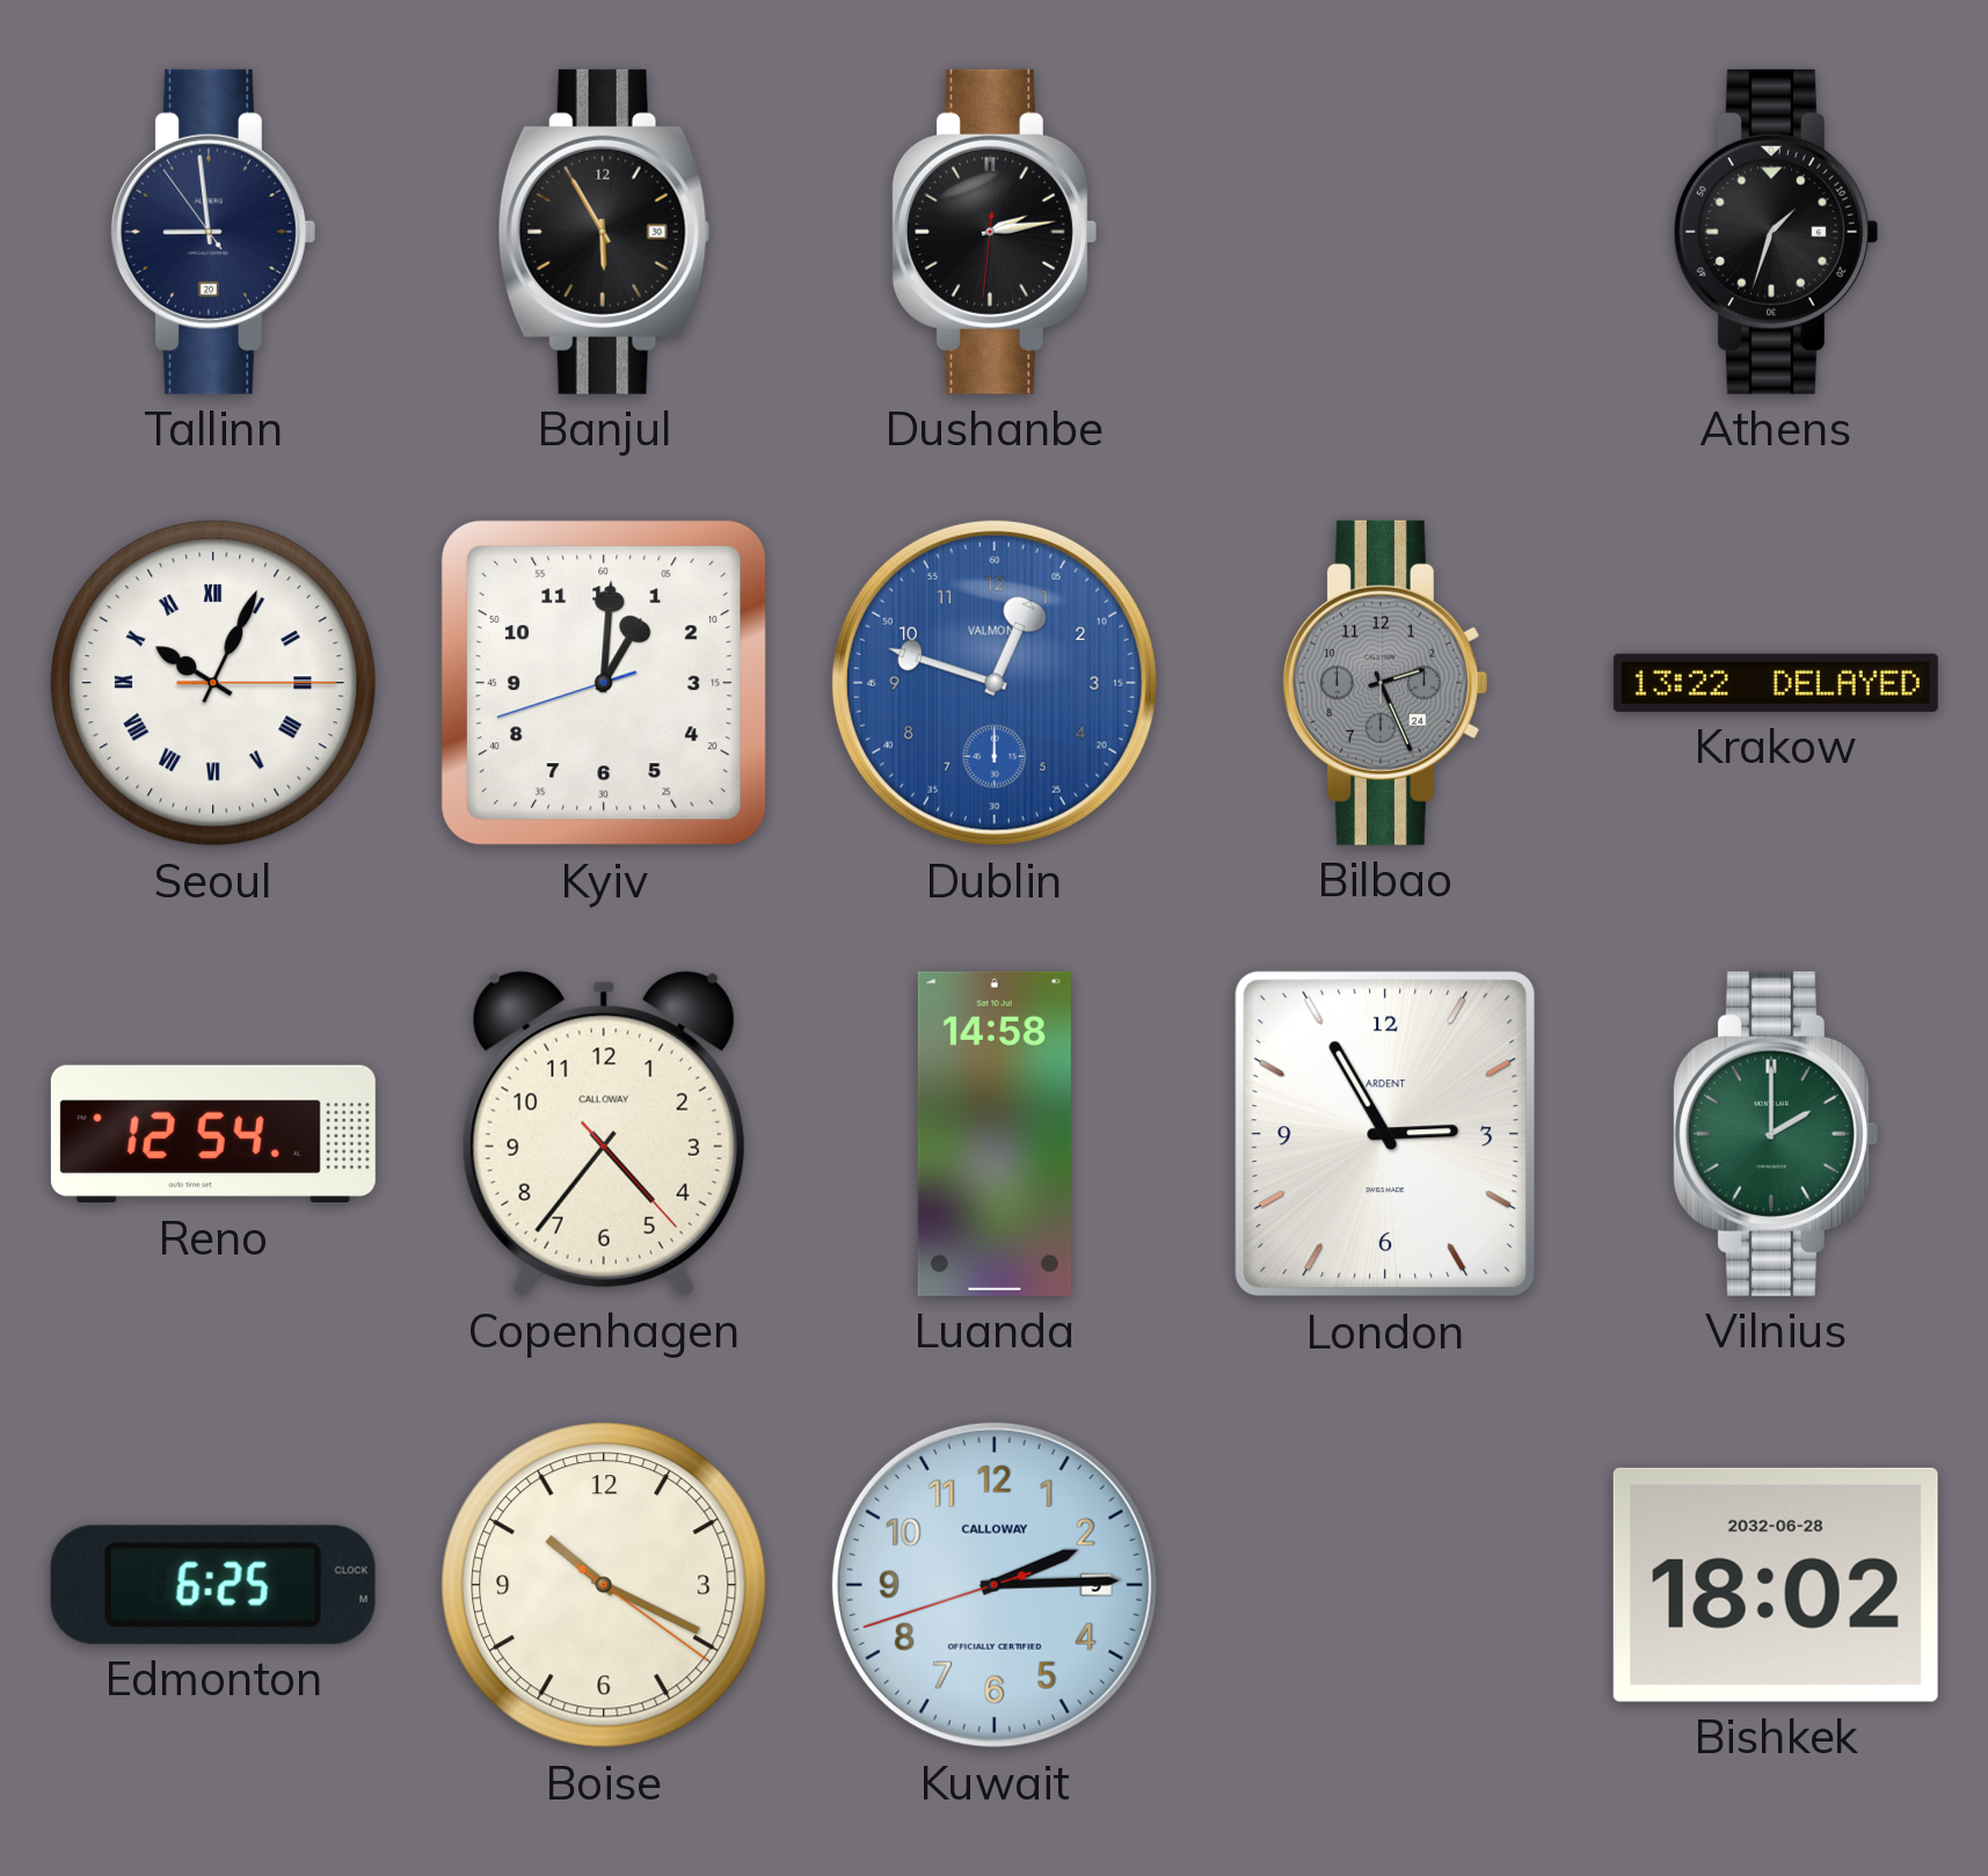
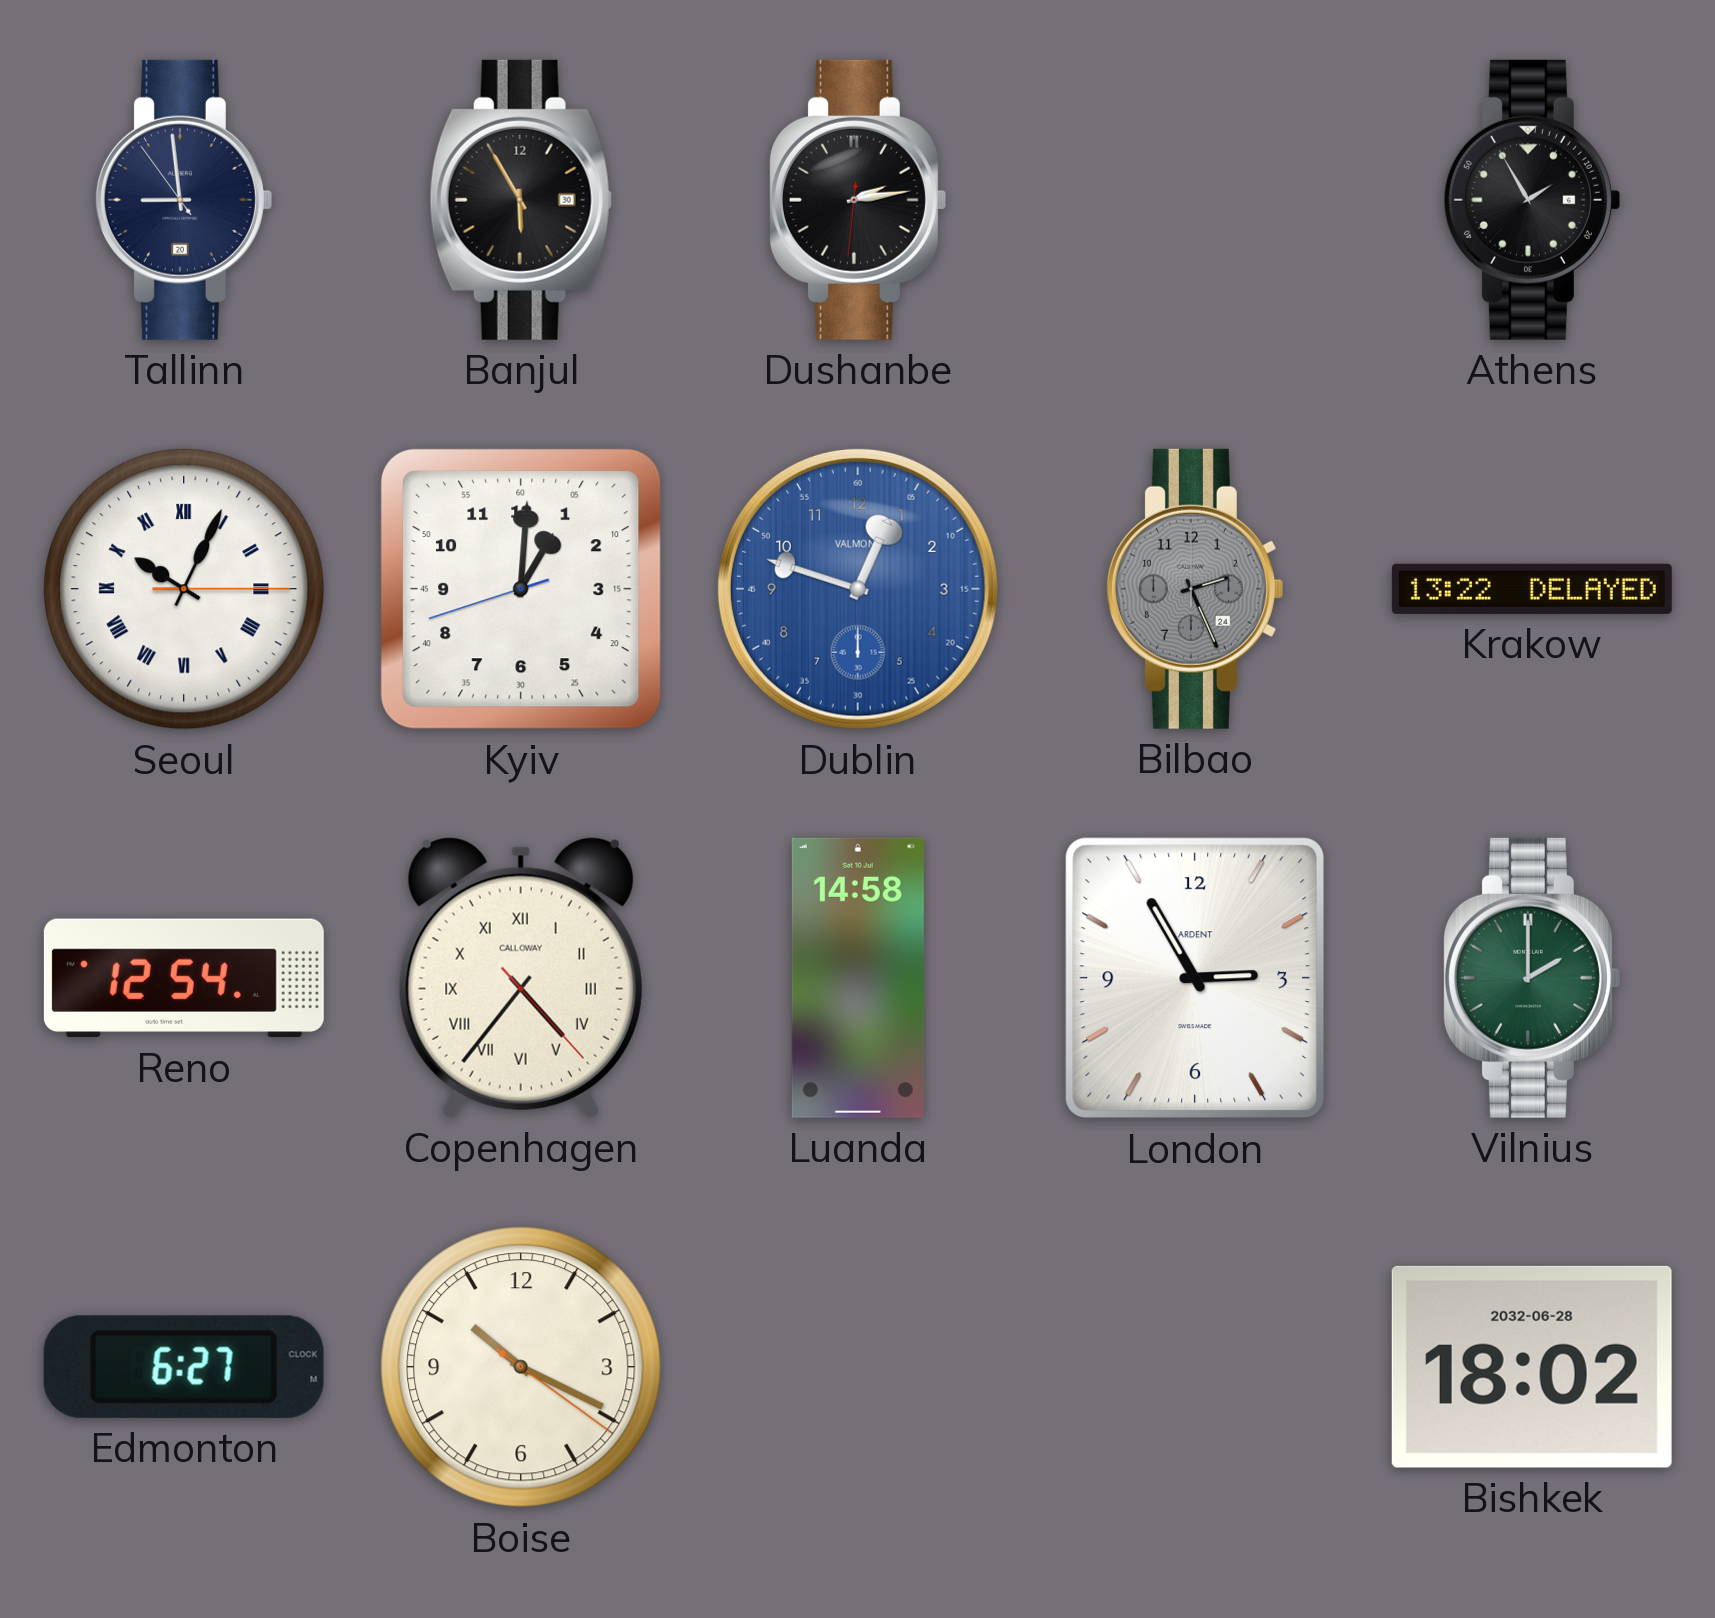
Athens: 1:33 -> 1:55
Copenhagen numerals: Arabic -> Roman
Edmonton: 6:25 -> 6:27
Kuwait: 2:14 -> none
